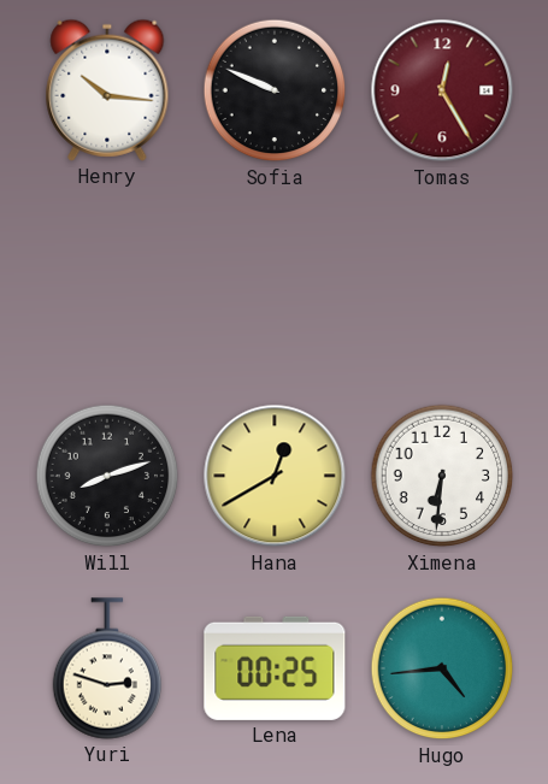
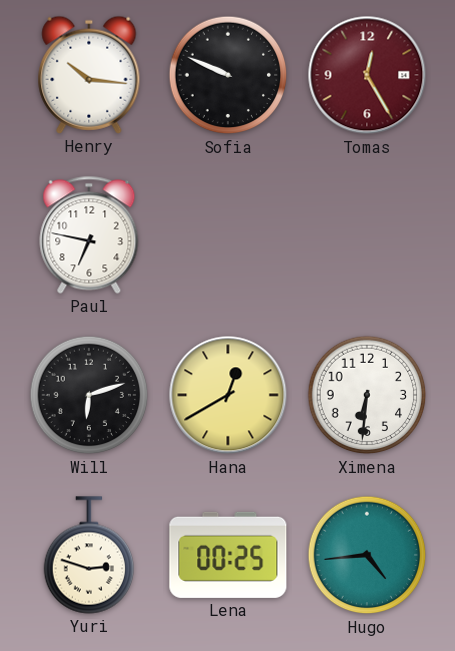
Paul: none -> 6:47
Will: 8:12 -> 6:12
